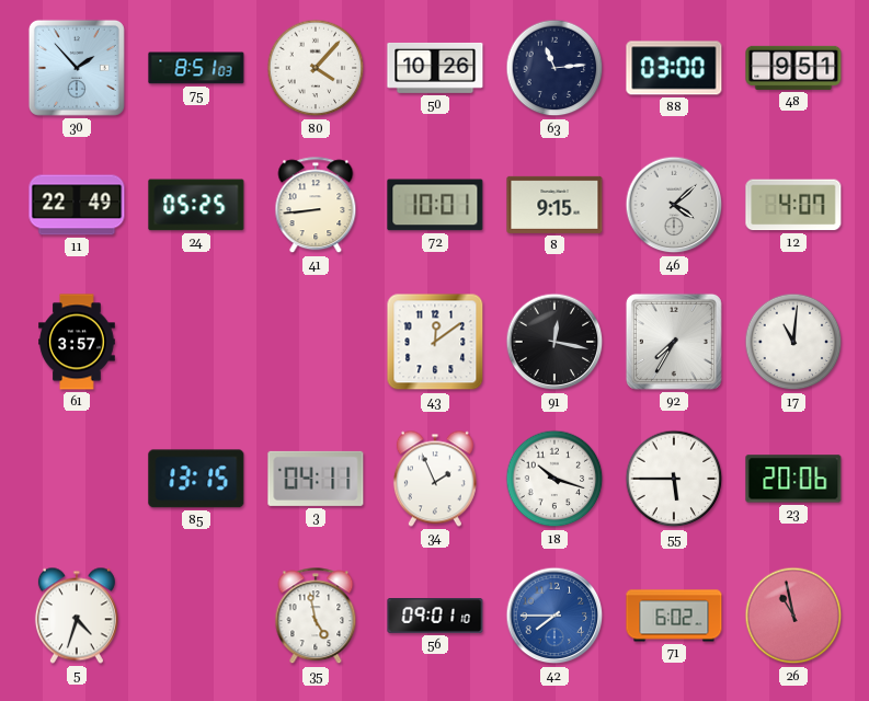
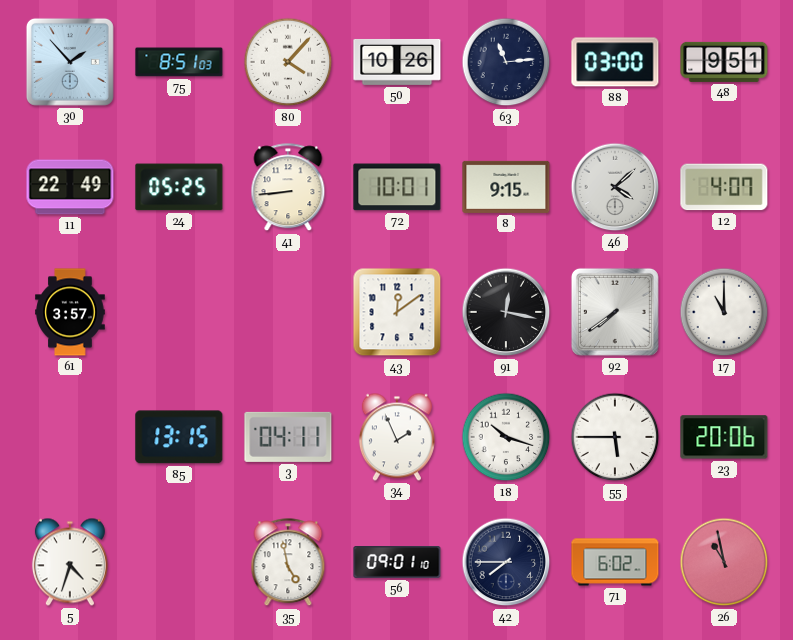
92: 7:35 -> 7:39
17: 11:01 -> 11:00
42 dial: blue -> navy
